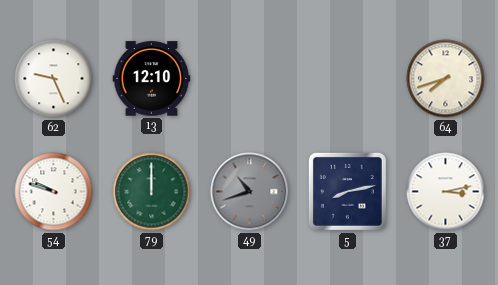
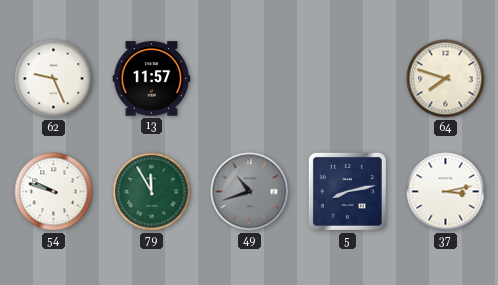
13: 12:10 -> 11:57
64: 7:42 -> 7:48
79: 12:00 -> 11:55
